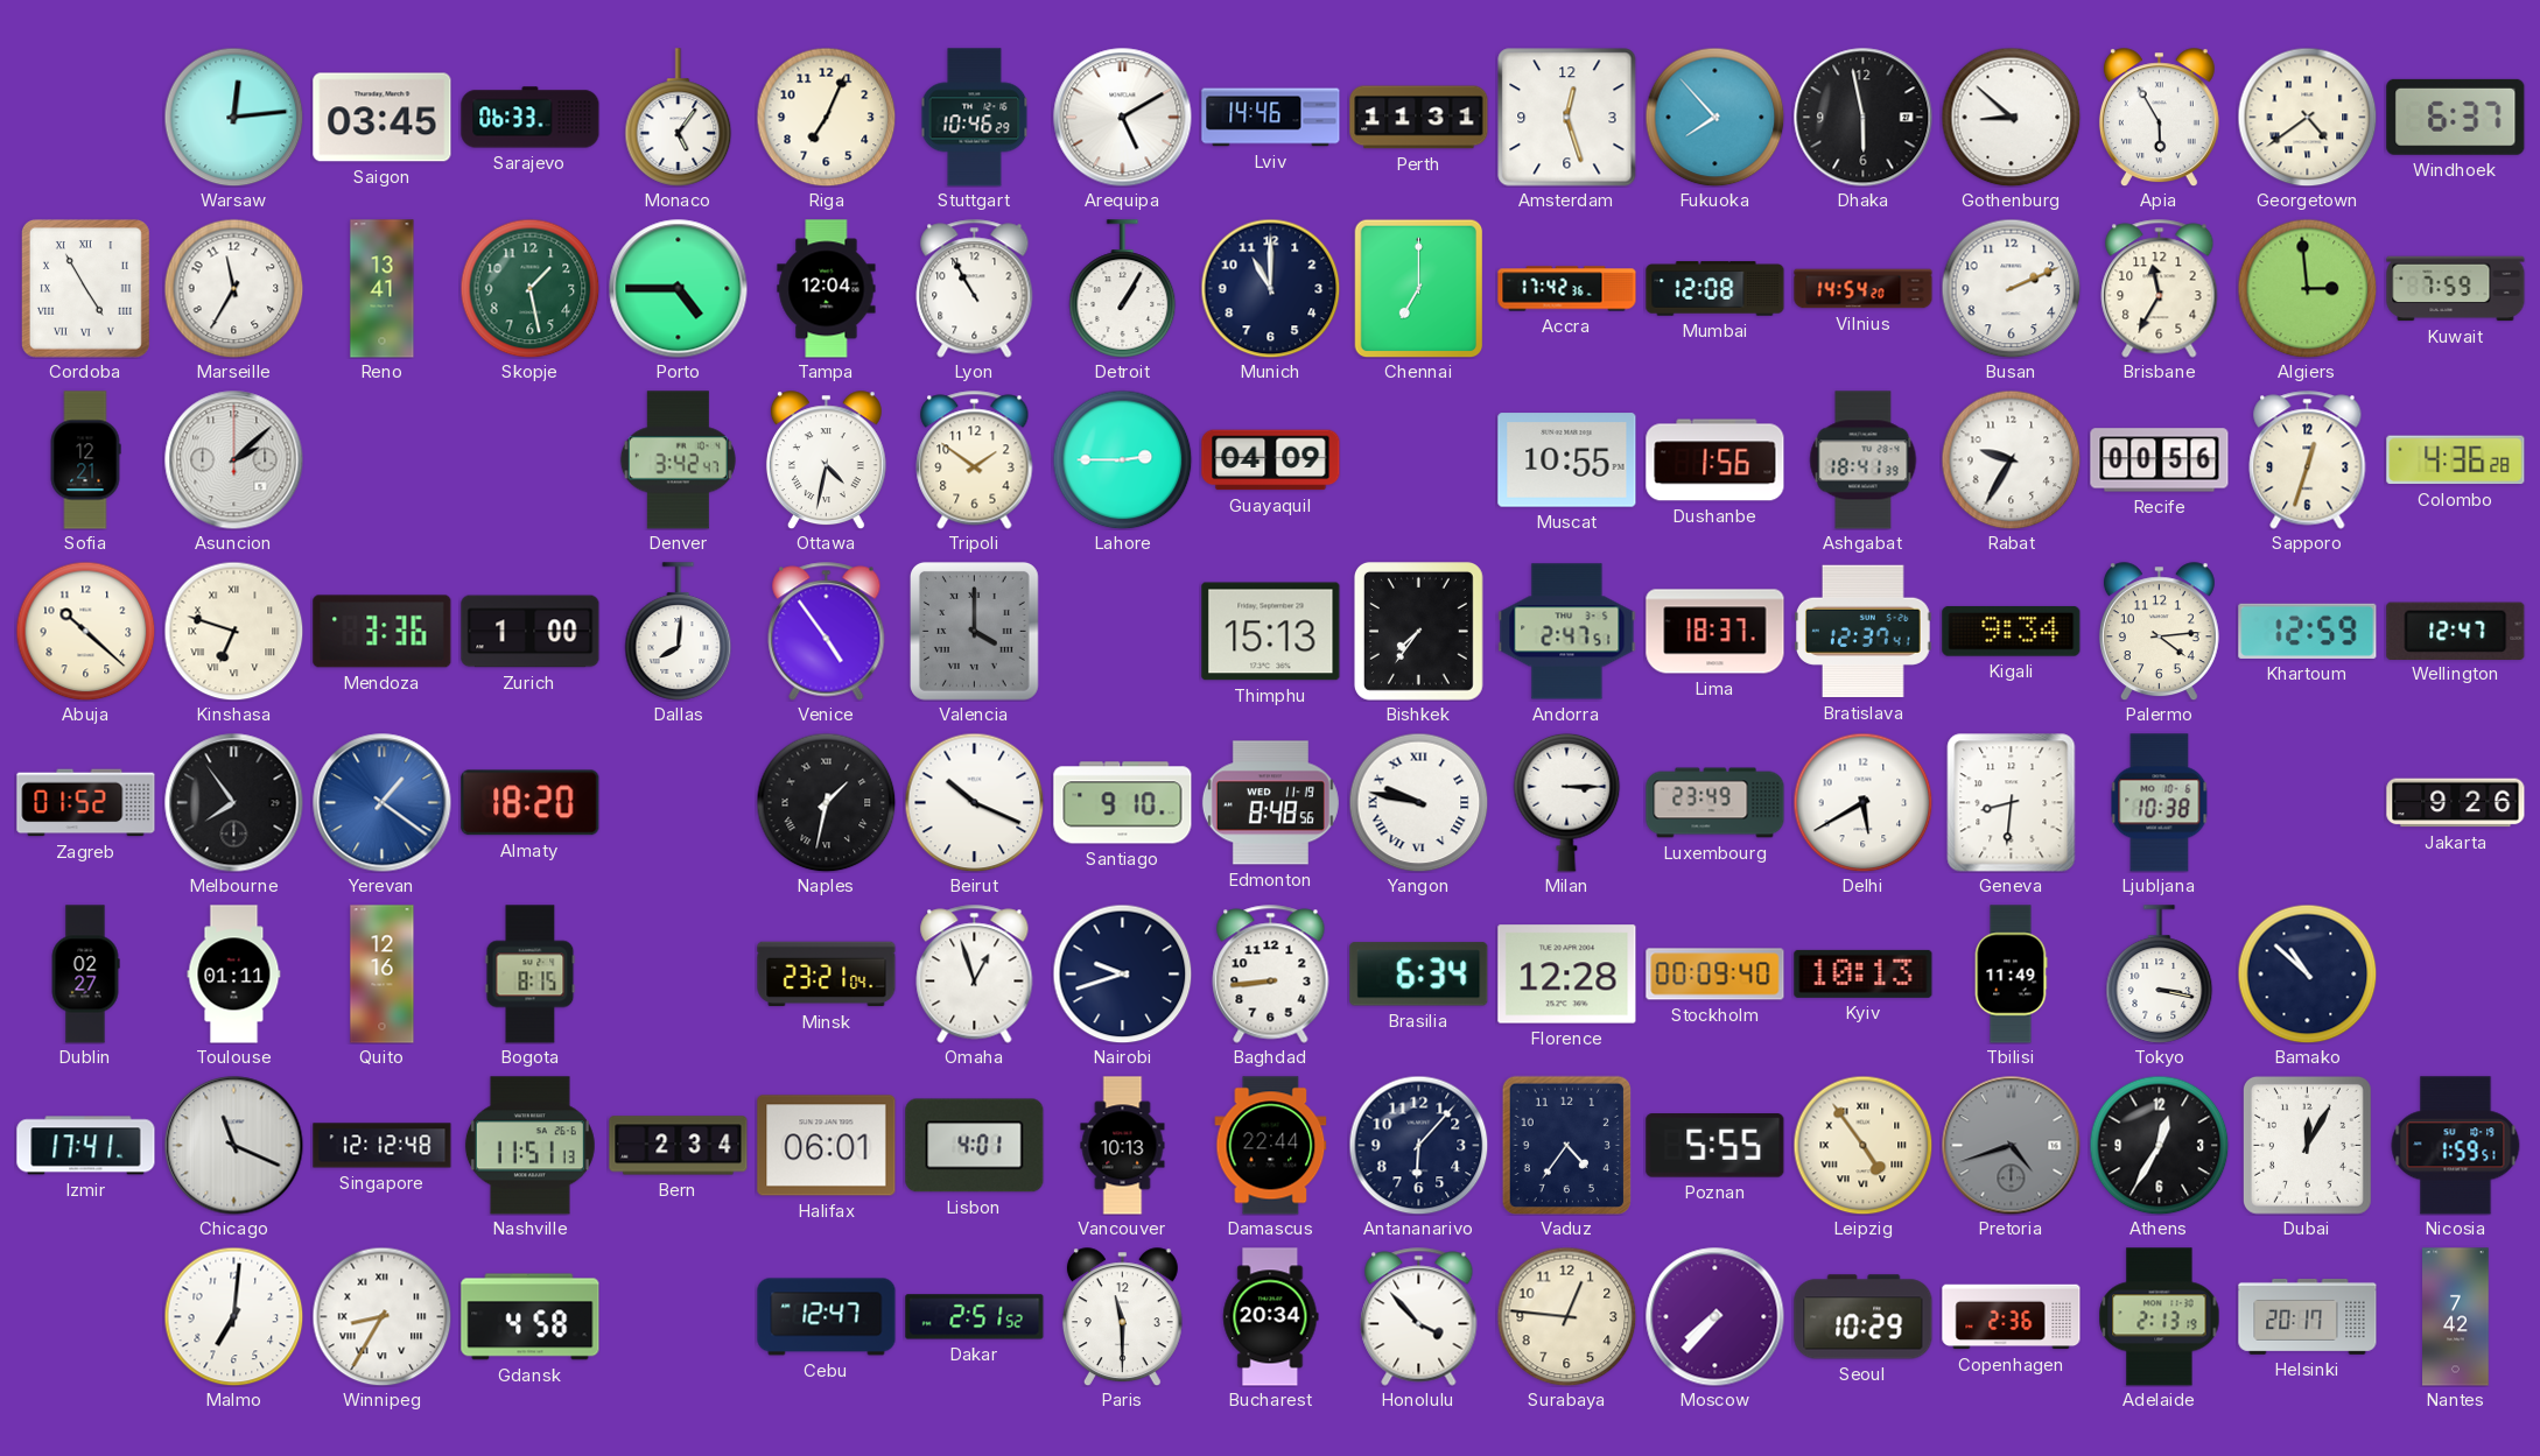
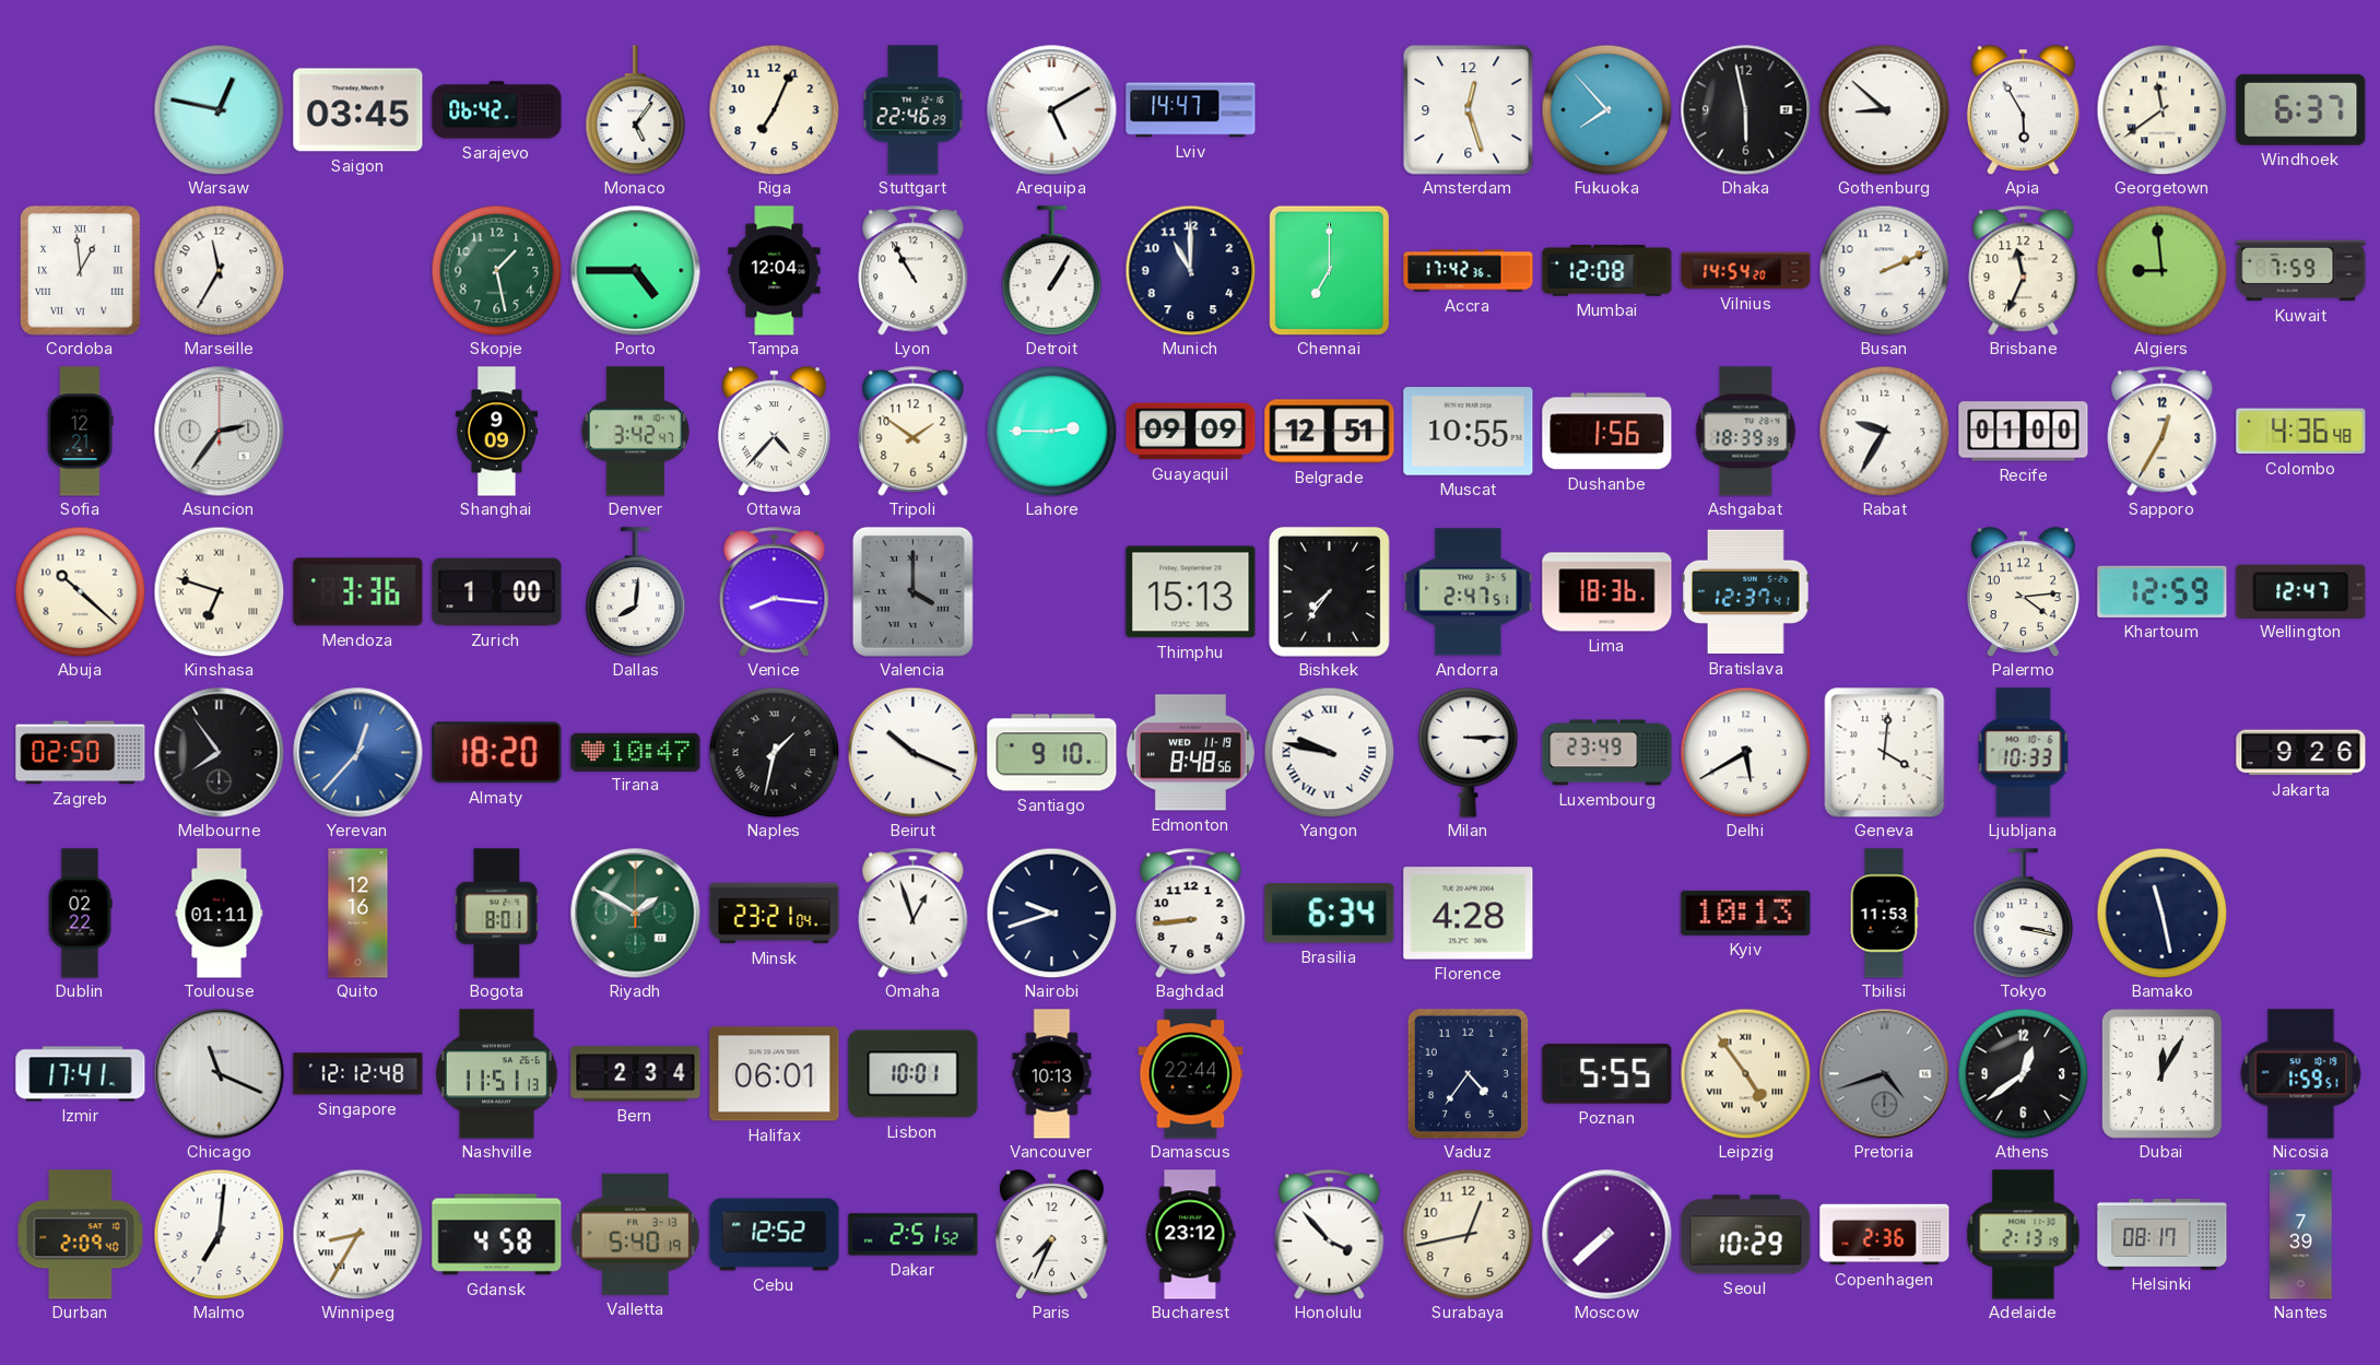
Warsaw: 12:14 -> 12:47
Sarajevo: 06:33 -> 06:42
Stuttgart: 10:46 -> 22:46
Lviv: 14:46 -> 14:47
Perth: 11:31 -> none
Georgetown: 4:39 -> 11:39
Cordoba: 4:55 -> 12:59
Reno: 13:41 -> none
Brisbane: 11:35 -> 11:34
Algiers: 2:59 -> 8:59
Asuncion: 2:08 -> 2:36
Shanghai: none -> 9:09
Ottawa: 4:32 -> 4:37
Guayaquil: 04:09 -> 09:09
Belgrade: none -> 12:51
Ashgabat: 18:41 -> 18:39
Recife: 00:56 -> 01:00
Sapporo: 12:33 -> 12:35
Colombo: 4:36:28 -> 4:36:48
Venice: 4:54 -> 8:16
Lima: 18:37 -> 18:36
Kigali: 9:34 -> none
Zagreb: 01:52 -> 02:50
Yerevan: 1:21 -> 12:37
Tirana: none -> 10:47
Geneva: 8:31 -> 4:01
Ljubljana: 10:38 -> 10:33
Dublin: 02:27 -> 02:22
Bogota: 8:15 -> 8:01
Riyadh: none -> 1:50
Florence: 12:28 -> 4:28
Stockholm: 00:09 -> none
Tbilisi: 11:49 -> 11:53
Bamako: 10:52 -> 11:28
Lisbon: 4:01 -> 10:01
Antananarivo: 6:07 -> none
Athens: 12:35 -> 12:39
Durban: none -> 2:09
Valletta: none -> 5:40
Cebu: 12:47 -> 12:52
Paris: 11:30 -> 7:34
Bucharest: 20:34 -> 23:12
Surabaya: 12:46 -> 12:43
Moscow: 7:37 -> 7:38
Helsinki: 20:17 -> 08:17
Nantes: 7:42 -> 7:39
